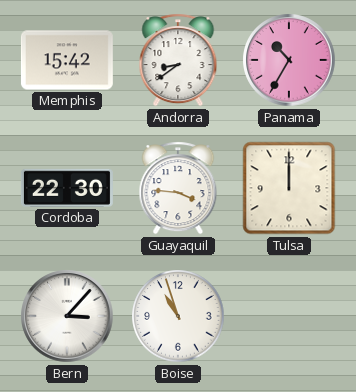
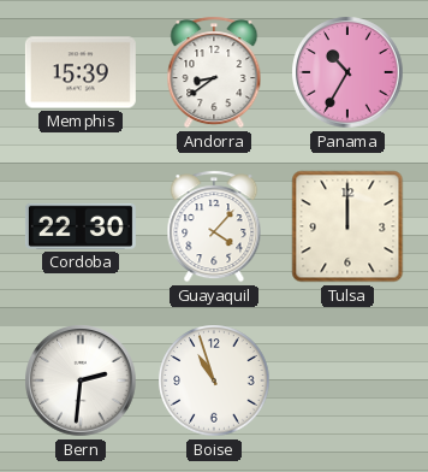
Memphis: 15:42 -> 15:39
Guayaquil: 3:46 -> 4:07
Bern: 3:07 -> 2:31
